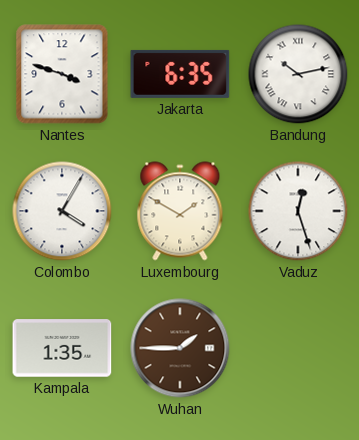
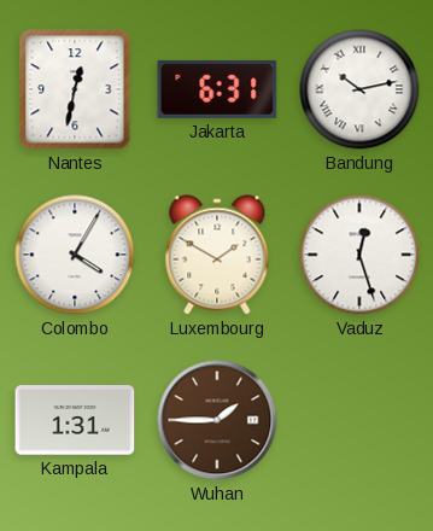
Nantes: 3:48 -> 12:32
Jakarta: 6:35 -> 6:31
Kampala: 1:35 -> 1:31
